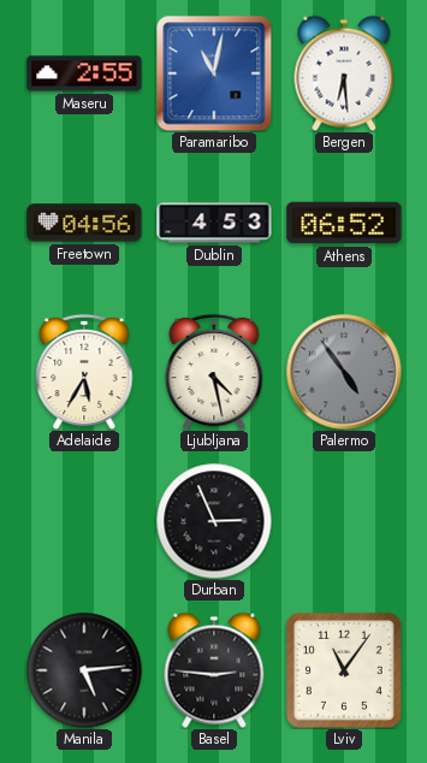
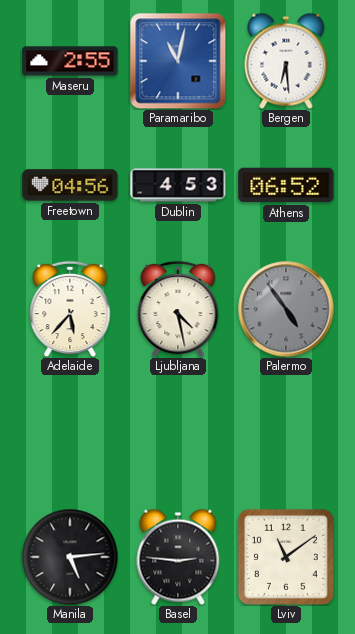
Adelaide: 5:35 -> 5:37
Durban: 2:56 -> none
Lviv: 11:06 -> 11:09
